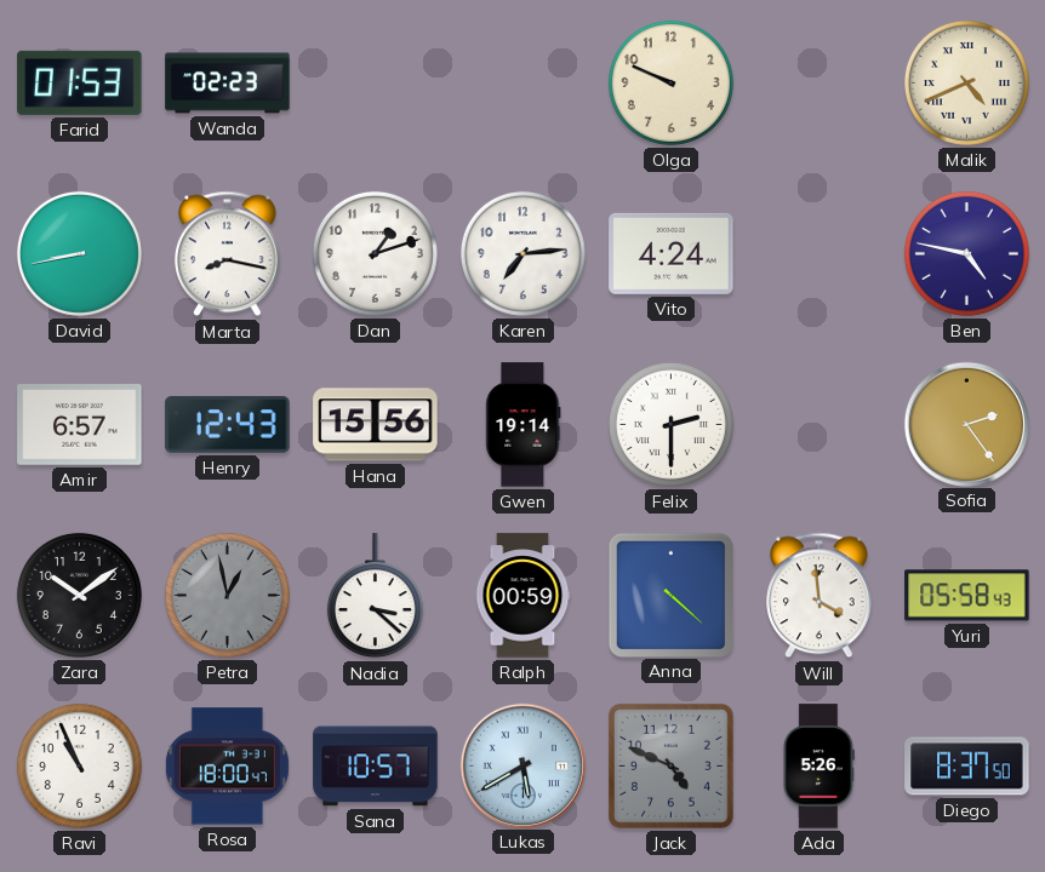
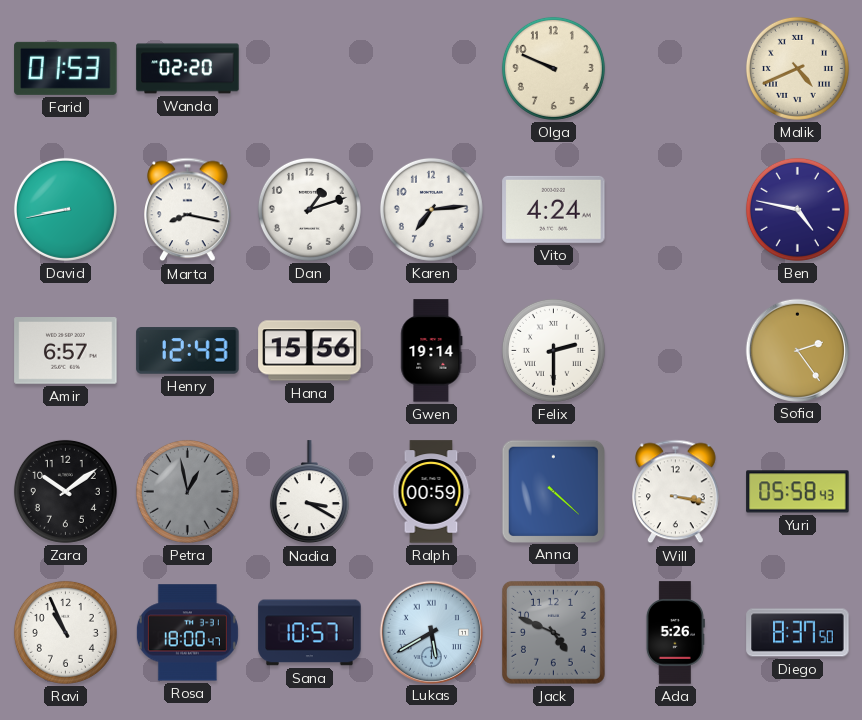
Wanda: 02:23 -> 02:20
Nadia: 3:22 -> 3:20
Will: 3:59 -> 3:17
